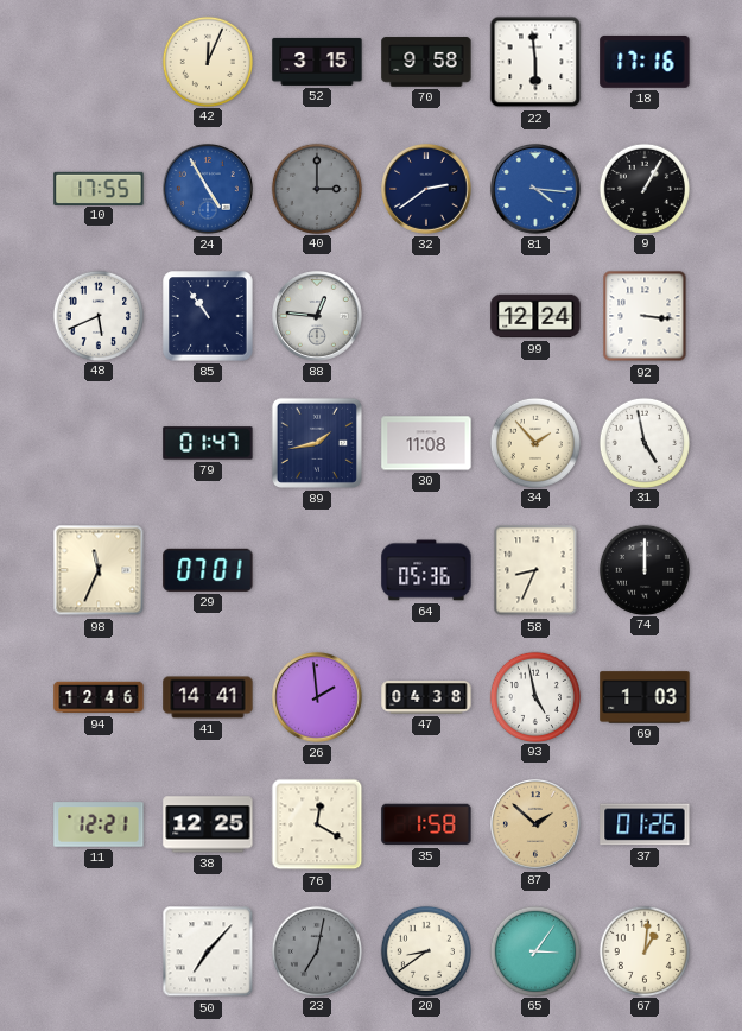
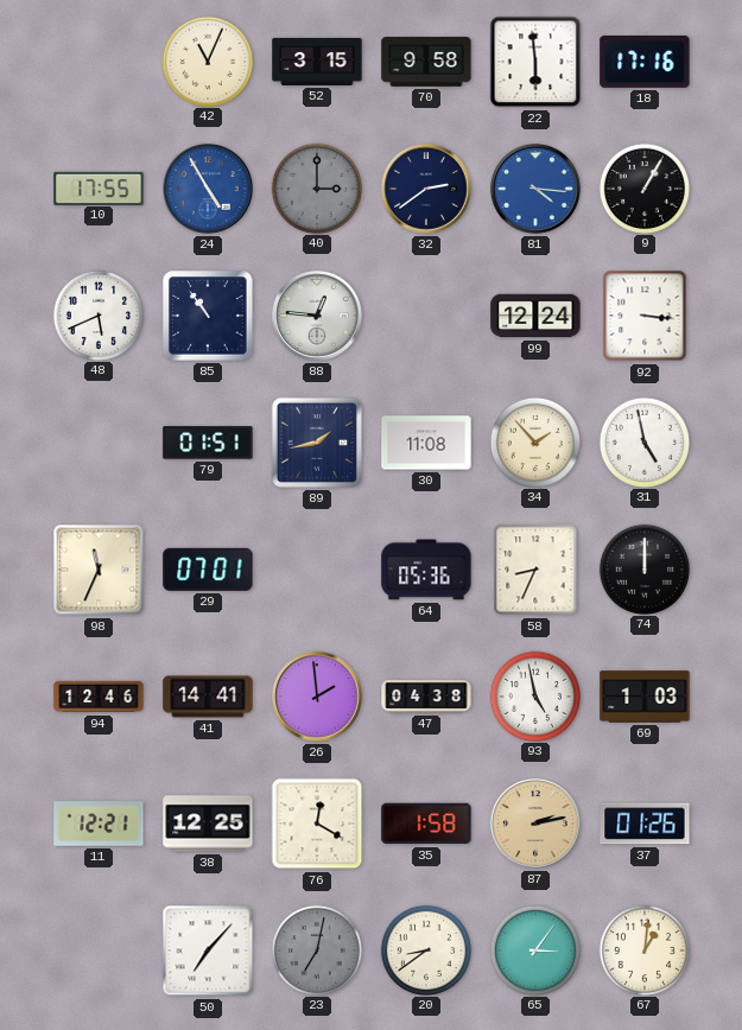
42: 12:04 -> 11:04
79: 01:47 -> 01:51
87: 1:52 -> 2:13
